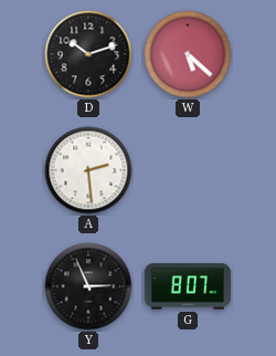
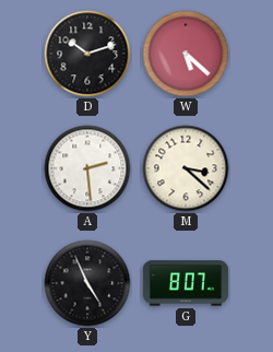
M: none -> 3:22
Y: 2:56 -> 4:56
